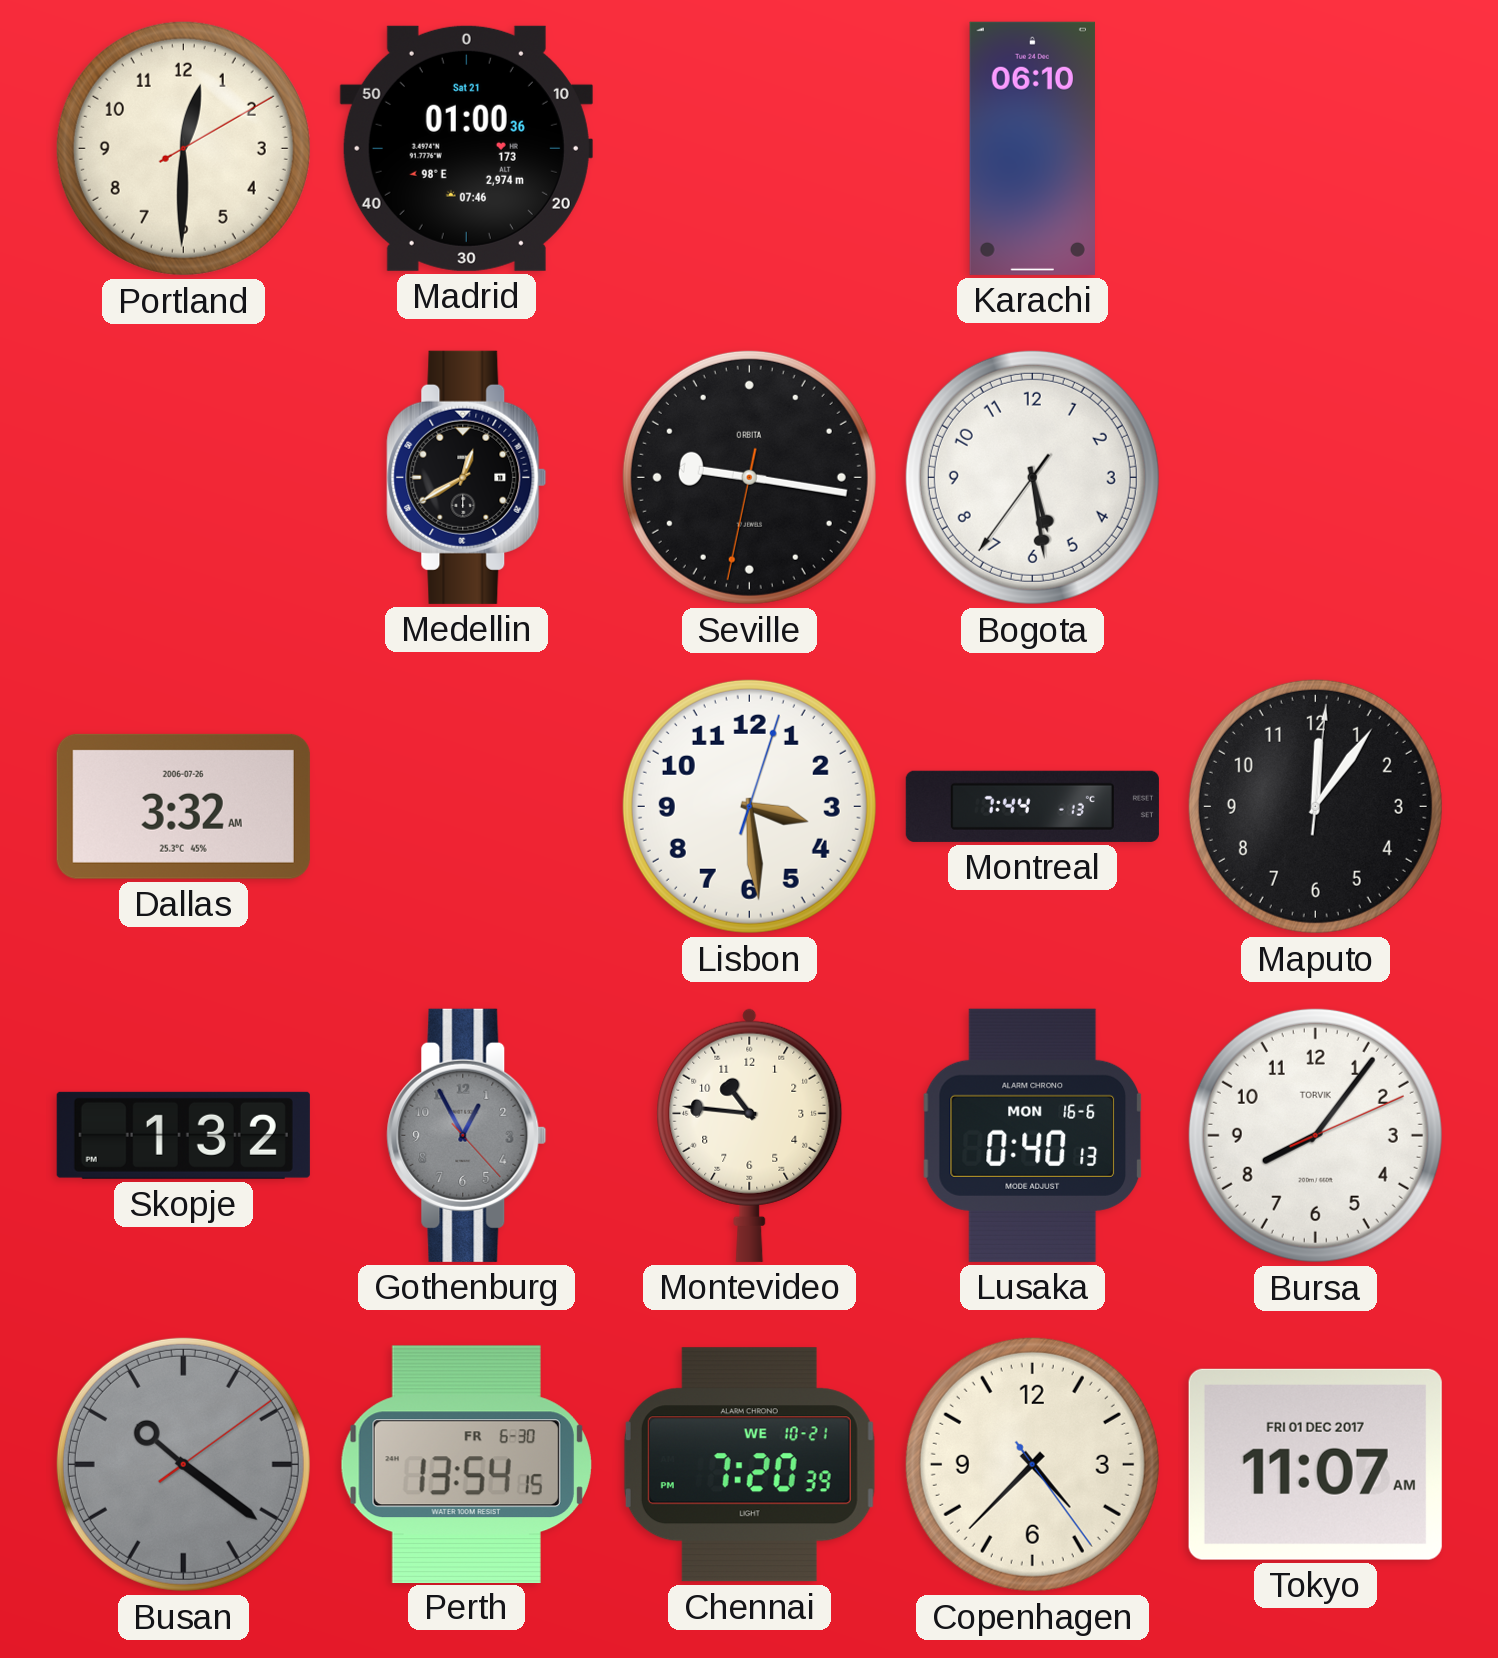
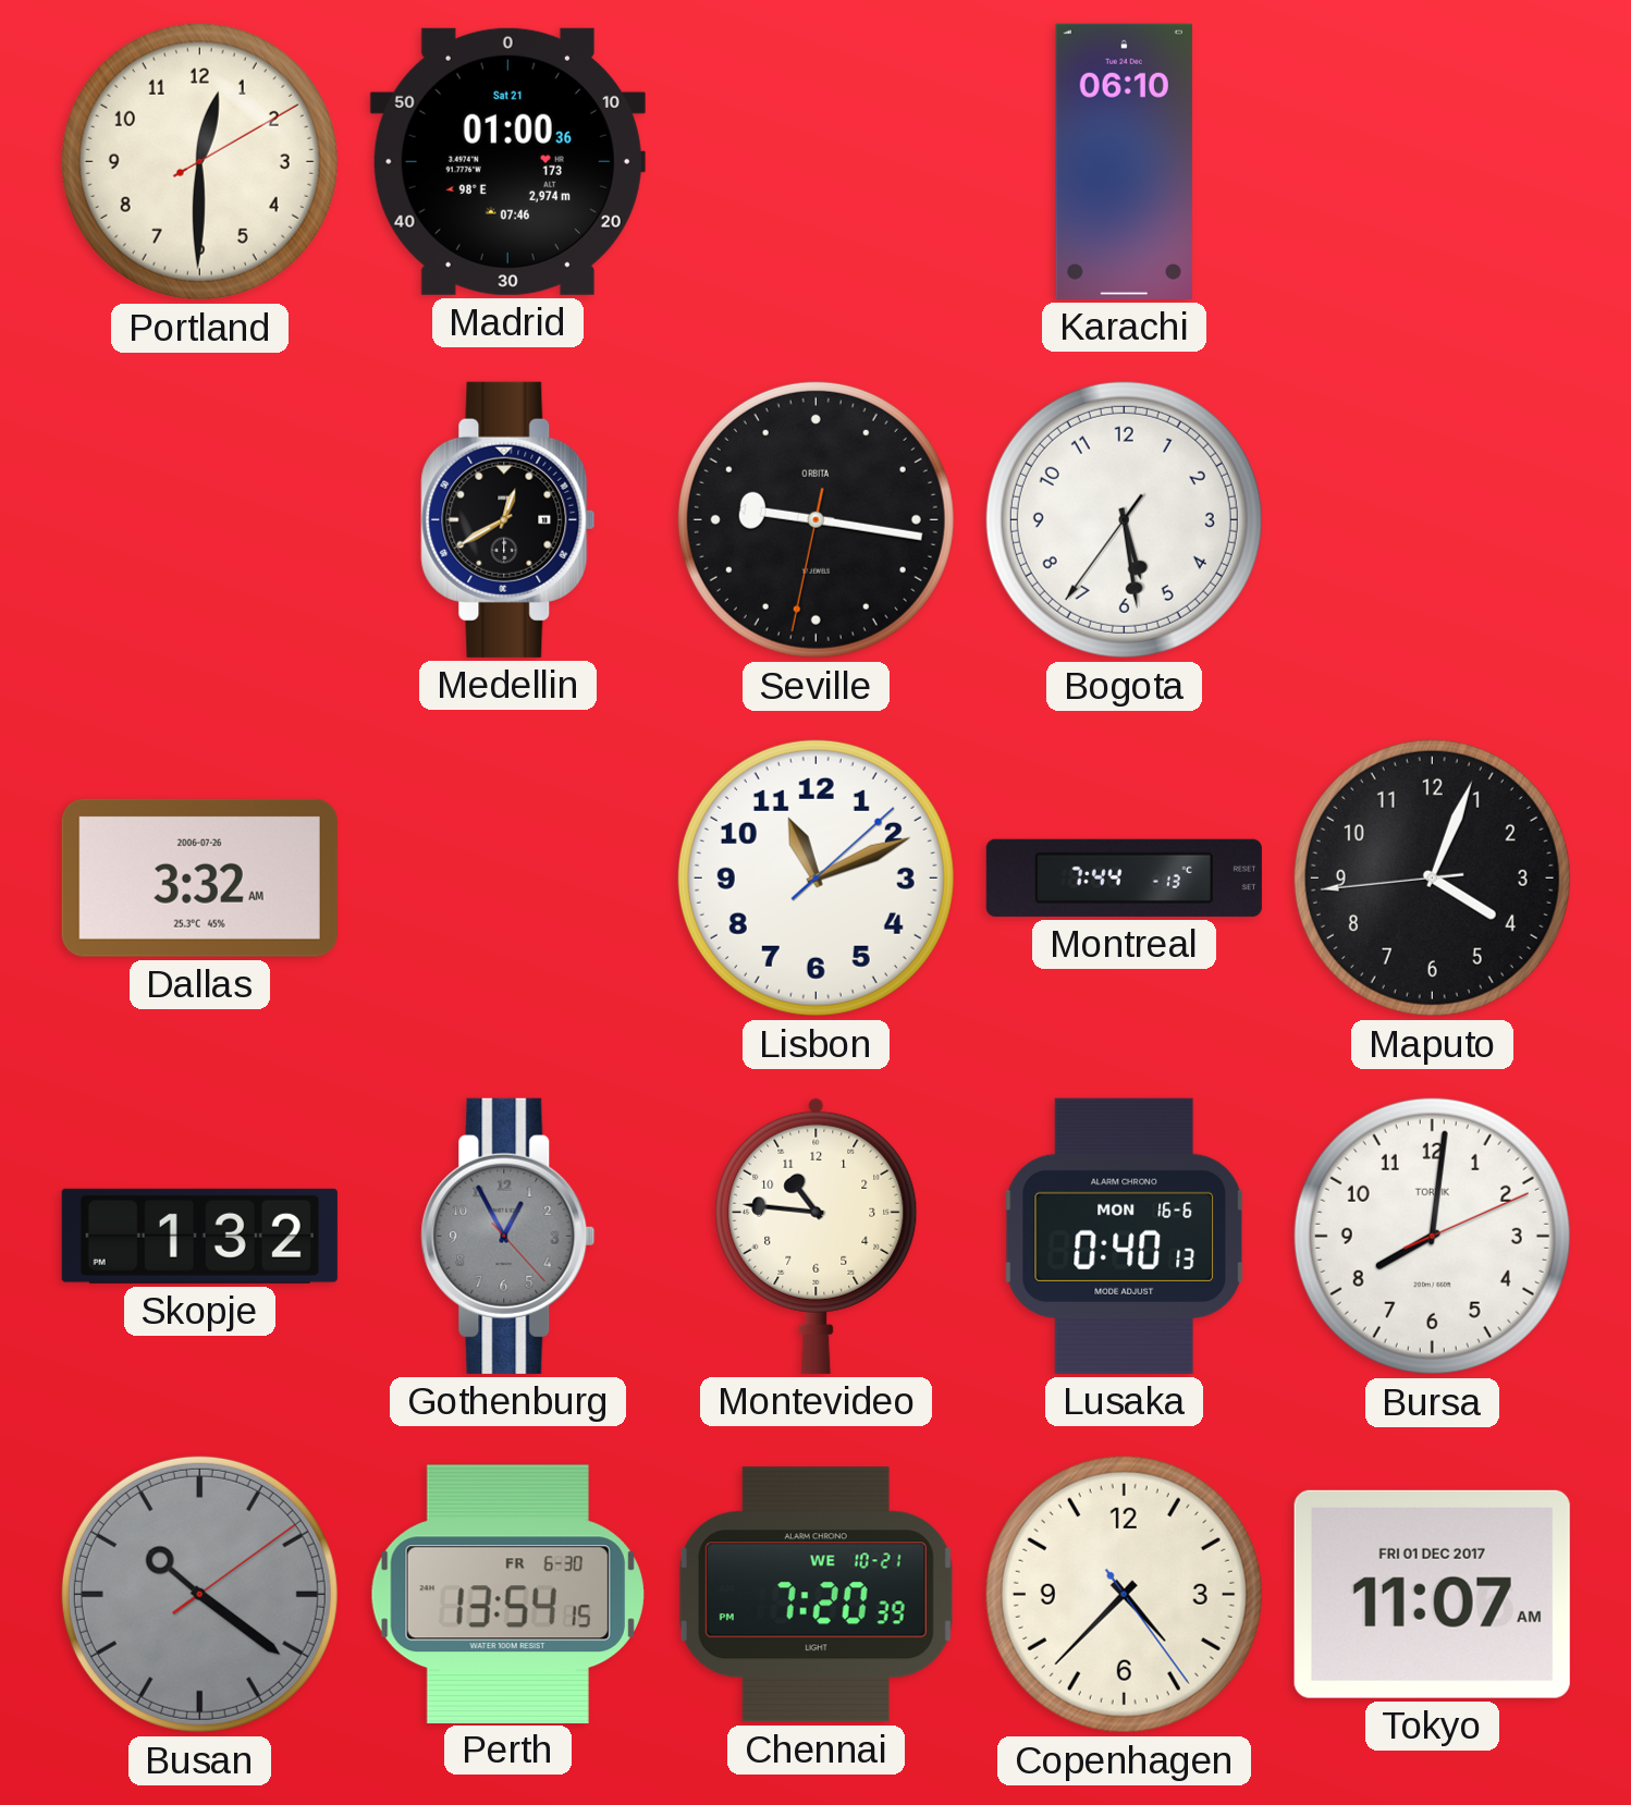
Lisbon: 3:29 -> 11:11
Maputo: 12:06 -> 4:03
Bursa: 8:06 -> 8:01
